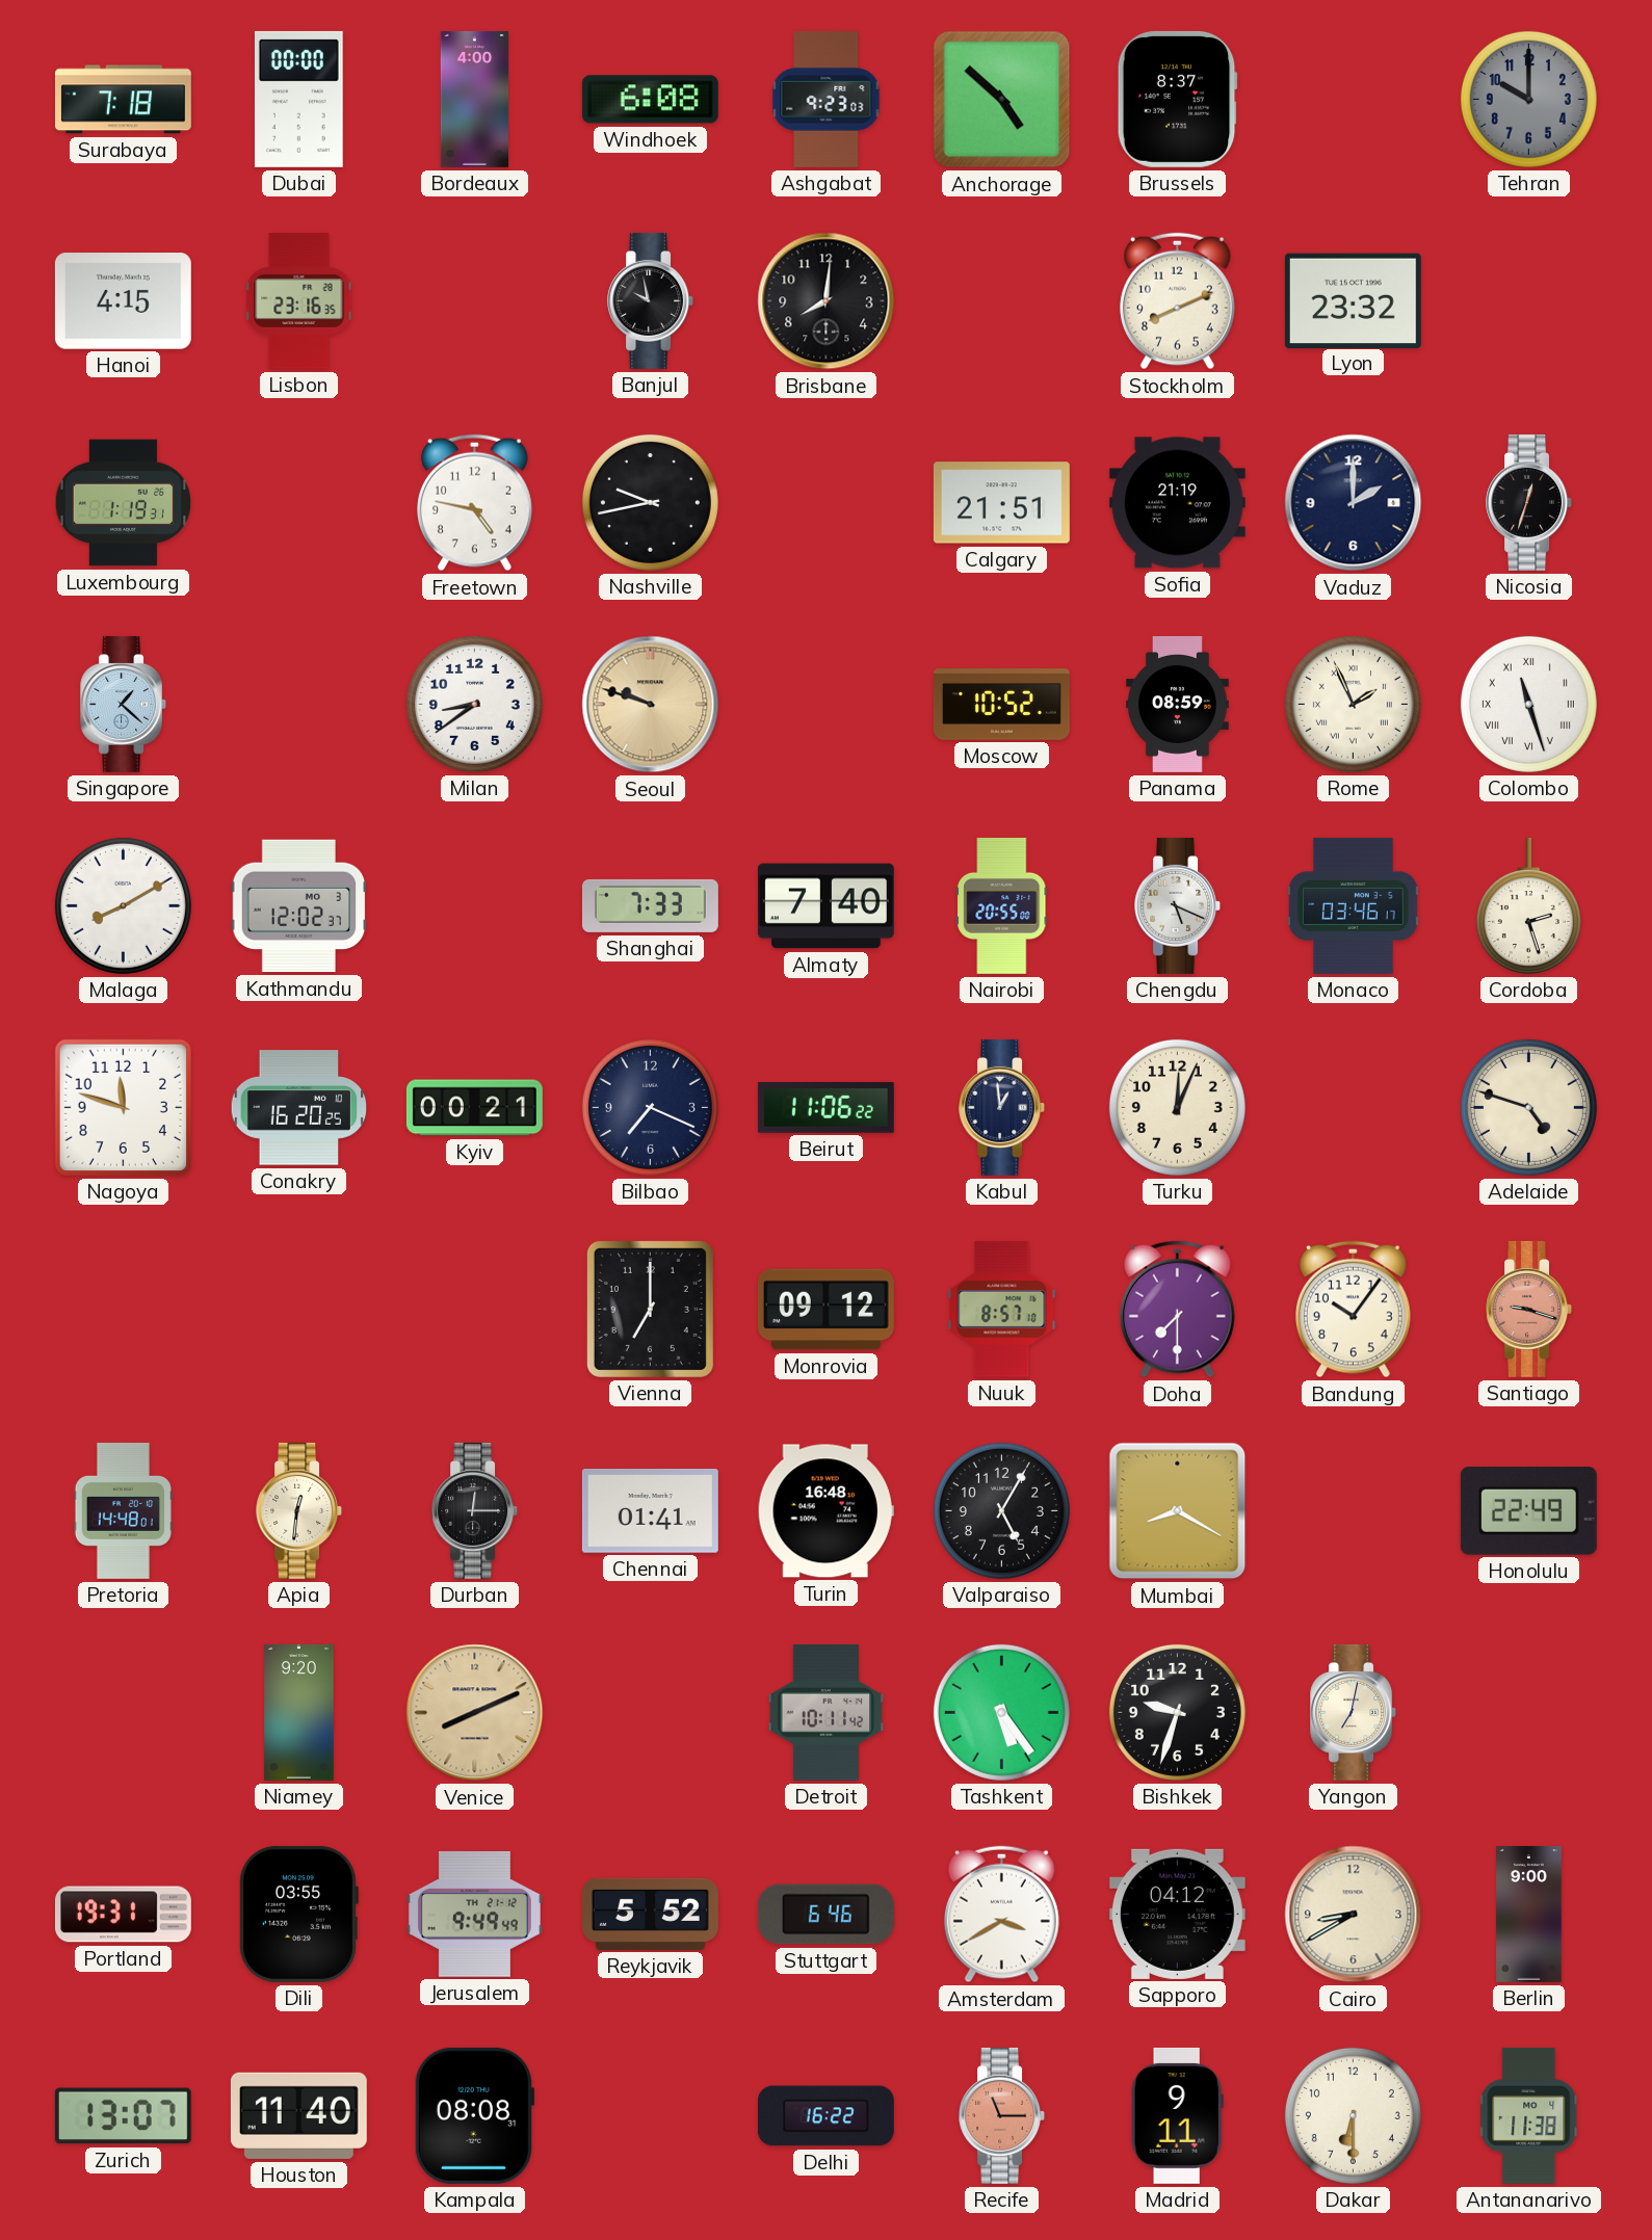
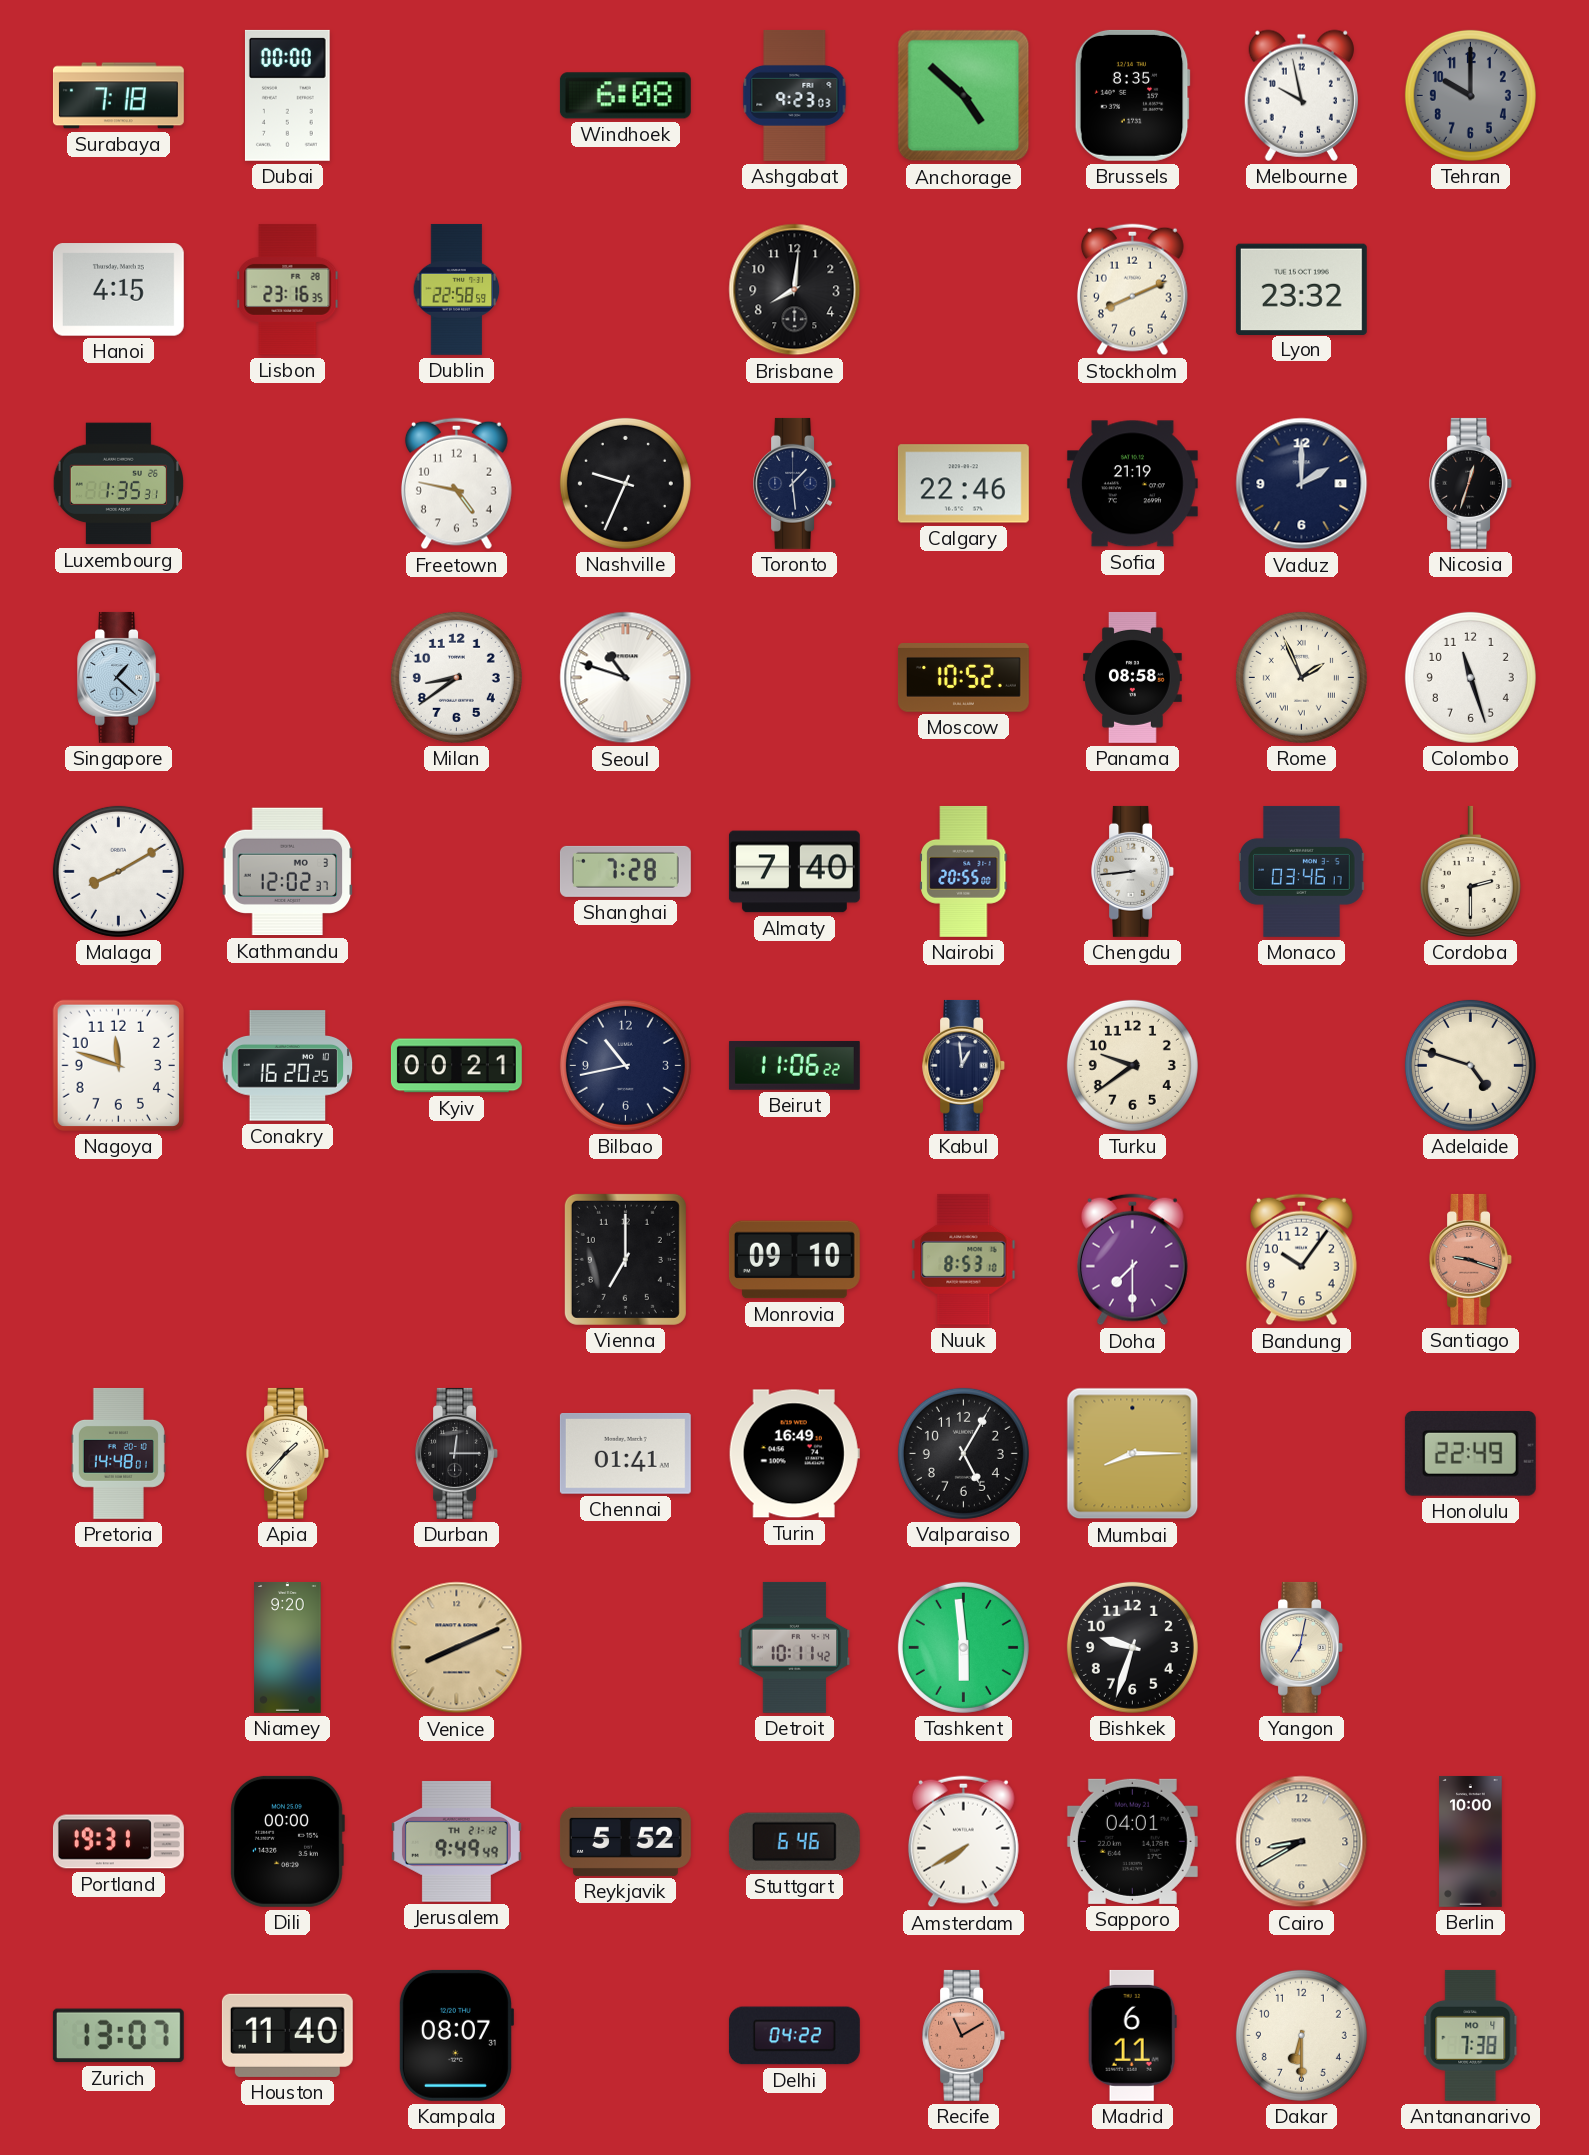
Bordeaux: 4:00 -> none
Brussels: 8:37 -> 8:35
Melbourne: none -> 9:58
Dublin: none -> 22:58
Banjul: 9:58 -> none
Luxembourg: 1:19 -> 1:35
Nashville: 9:43 -> 9:34
Toronto: none -> 1:29
Calgary: 21:51 -> 22:46
Seoul: 9:48 -> 10:48
Seoul dial: champagne -> white
Panama: 08:59 -> 08:58
Colombo numerals: Roman -> Arabic
Shanghai: 7:33 -> 7:28
Chengdu: 5:19 -> 8:44
Cordoba: 2:27 -> 2:30
Bilbao: 7:19 -> 10:43
Turku: 12:04 -> 9:39
Monrovia: 09:12 -> 09:10
Nuuk: 8:57 -> 8:53
Apia: 12:31 -> 1:37
Turin: 16:48 -> 16:49
Mumbai: 8:20 -> 8:15
Tashkent: 5:24 -> 5:59
Dili: 03:55 -> 00:00
Amsterdam: 3:40 -> 7:40
Sapporo: 04:12 -> 04:01
Berlin: 9:00 -> 10:00
Kampala: 08:08 -> 08:07
Delhi: 16:22 -> 04:22
Recife: 11:15 -> 11:10
Madrid: 9:11 -> 6:11
Antananarivo: 11:38 -> 7:38
